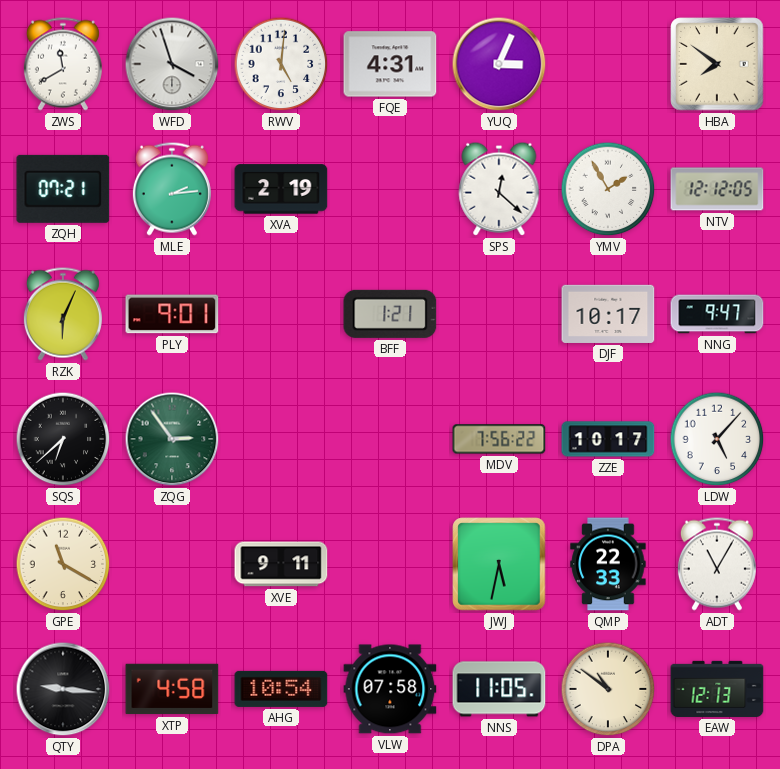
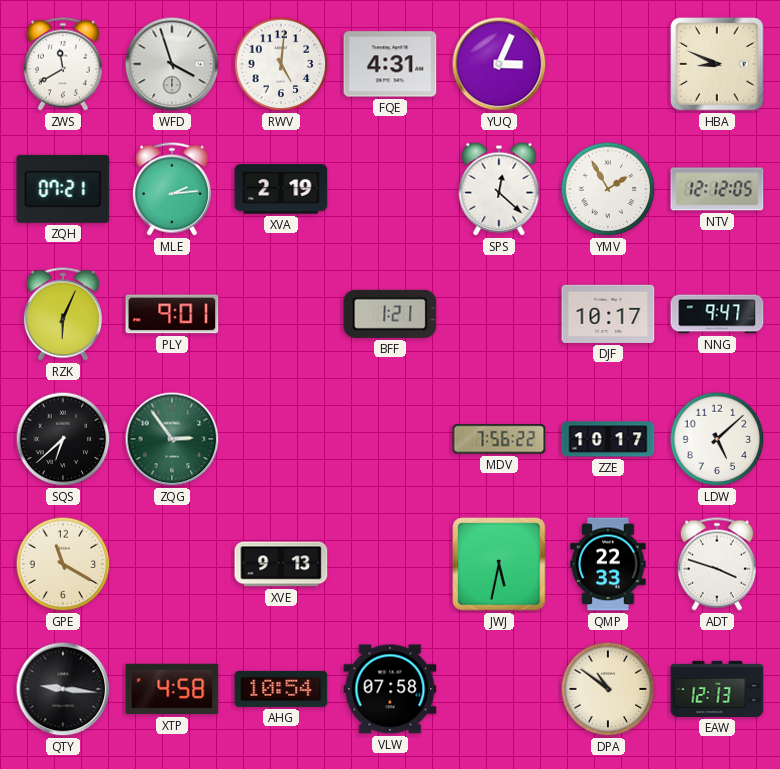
HBA: 7:51 -> 8:49
LDW: 5:07 -> 5:08
XVE: 9:11 -> 9:13
ADT: 11:05 -> 3:48
NNS: 11:05 -> none
